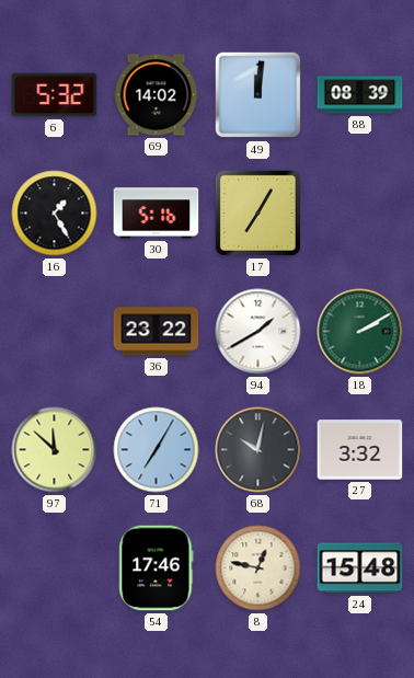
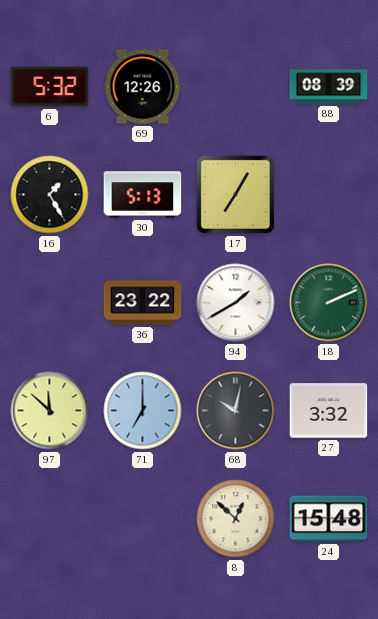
69: 14:02 -> 12:26
49: 12:01 -> none
30: 5:16 -> 5:13
18: 2:10 -> 2:11
71: 7:05 -> 7:00
54: 17:46 -> none
8: 12:47 -> 12:52
